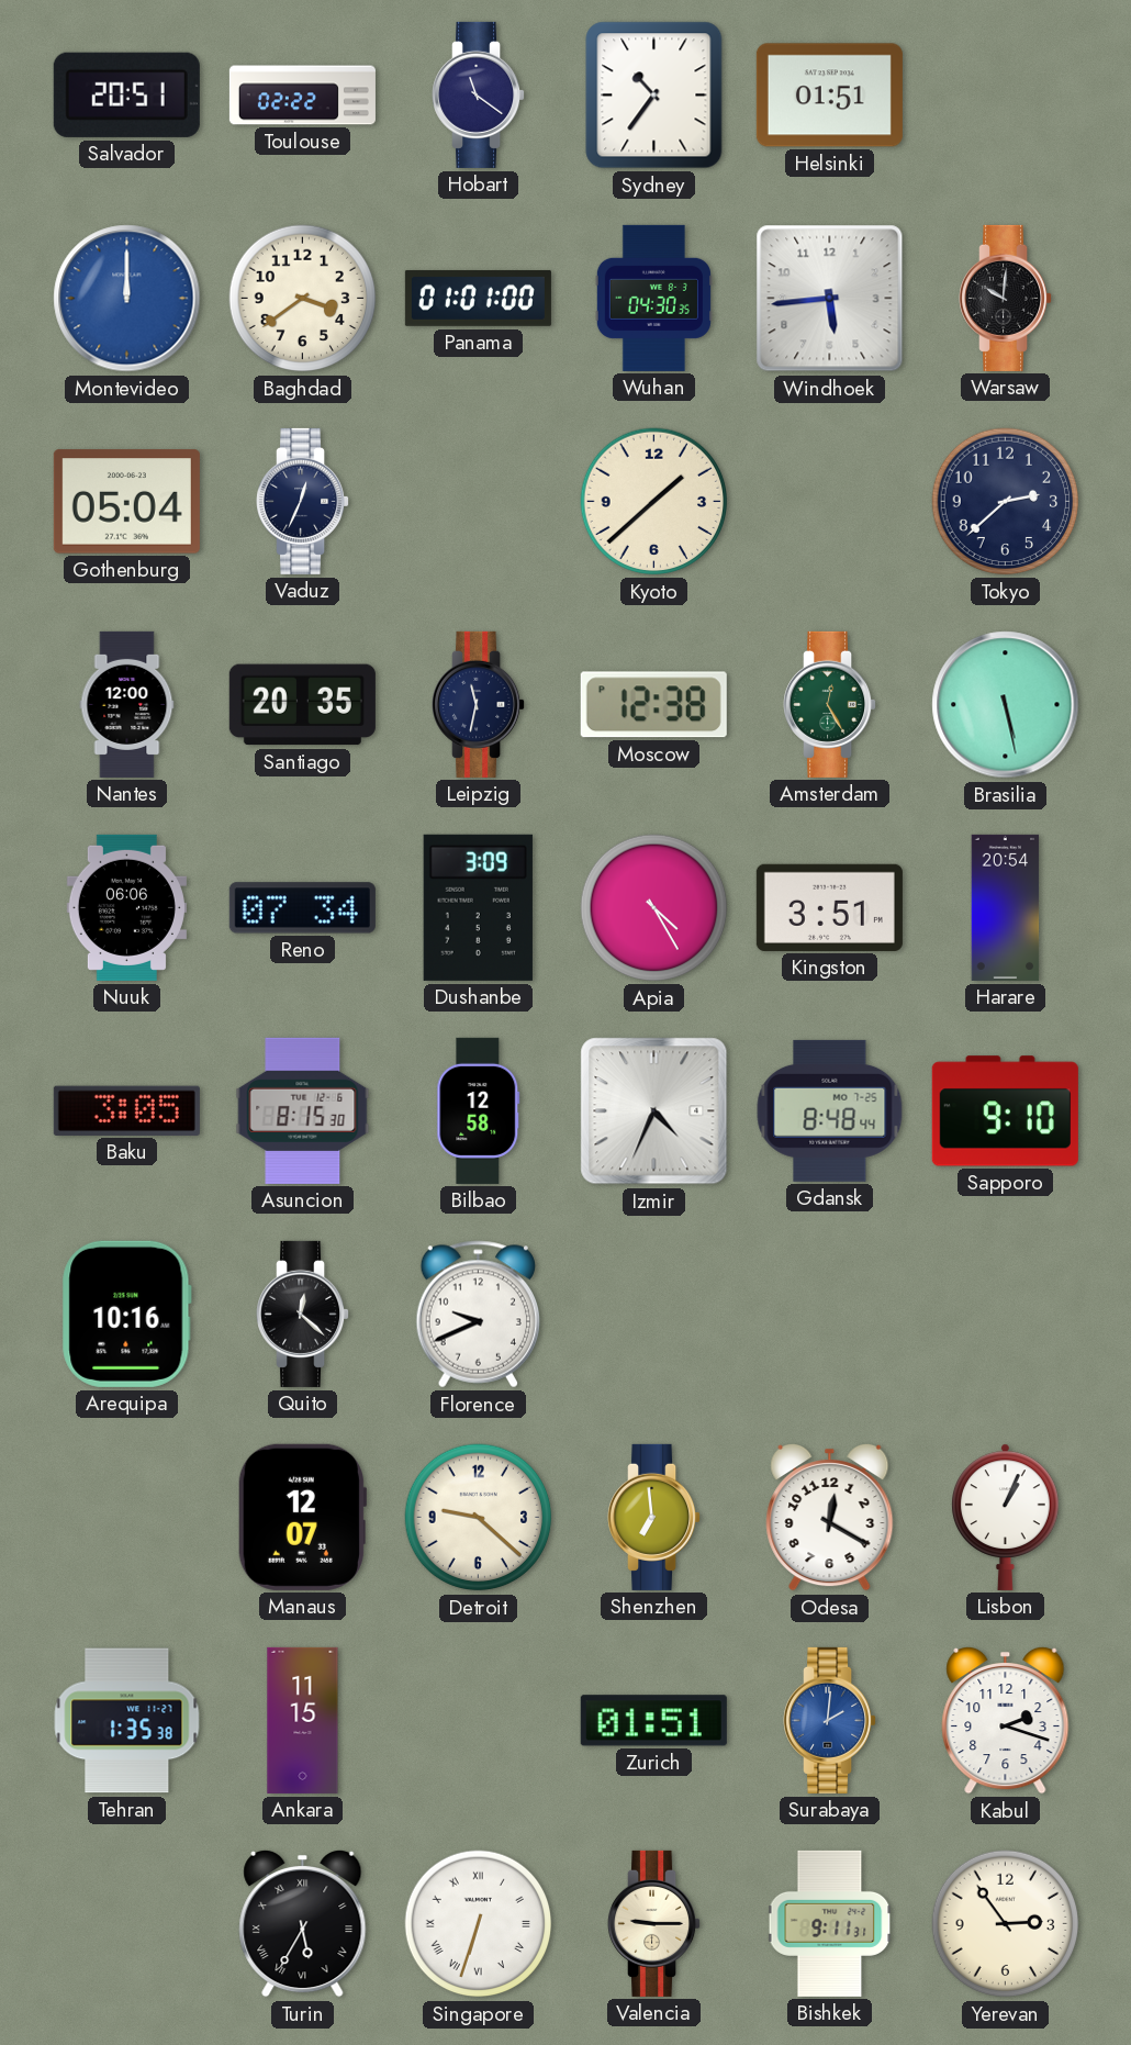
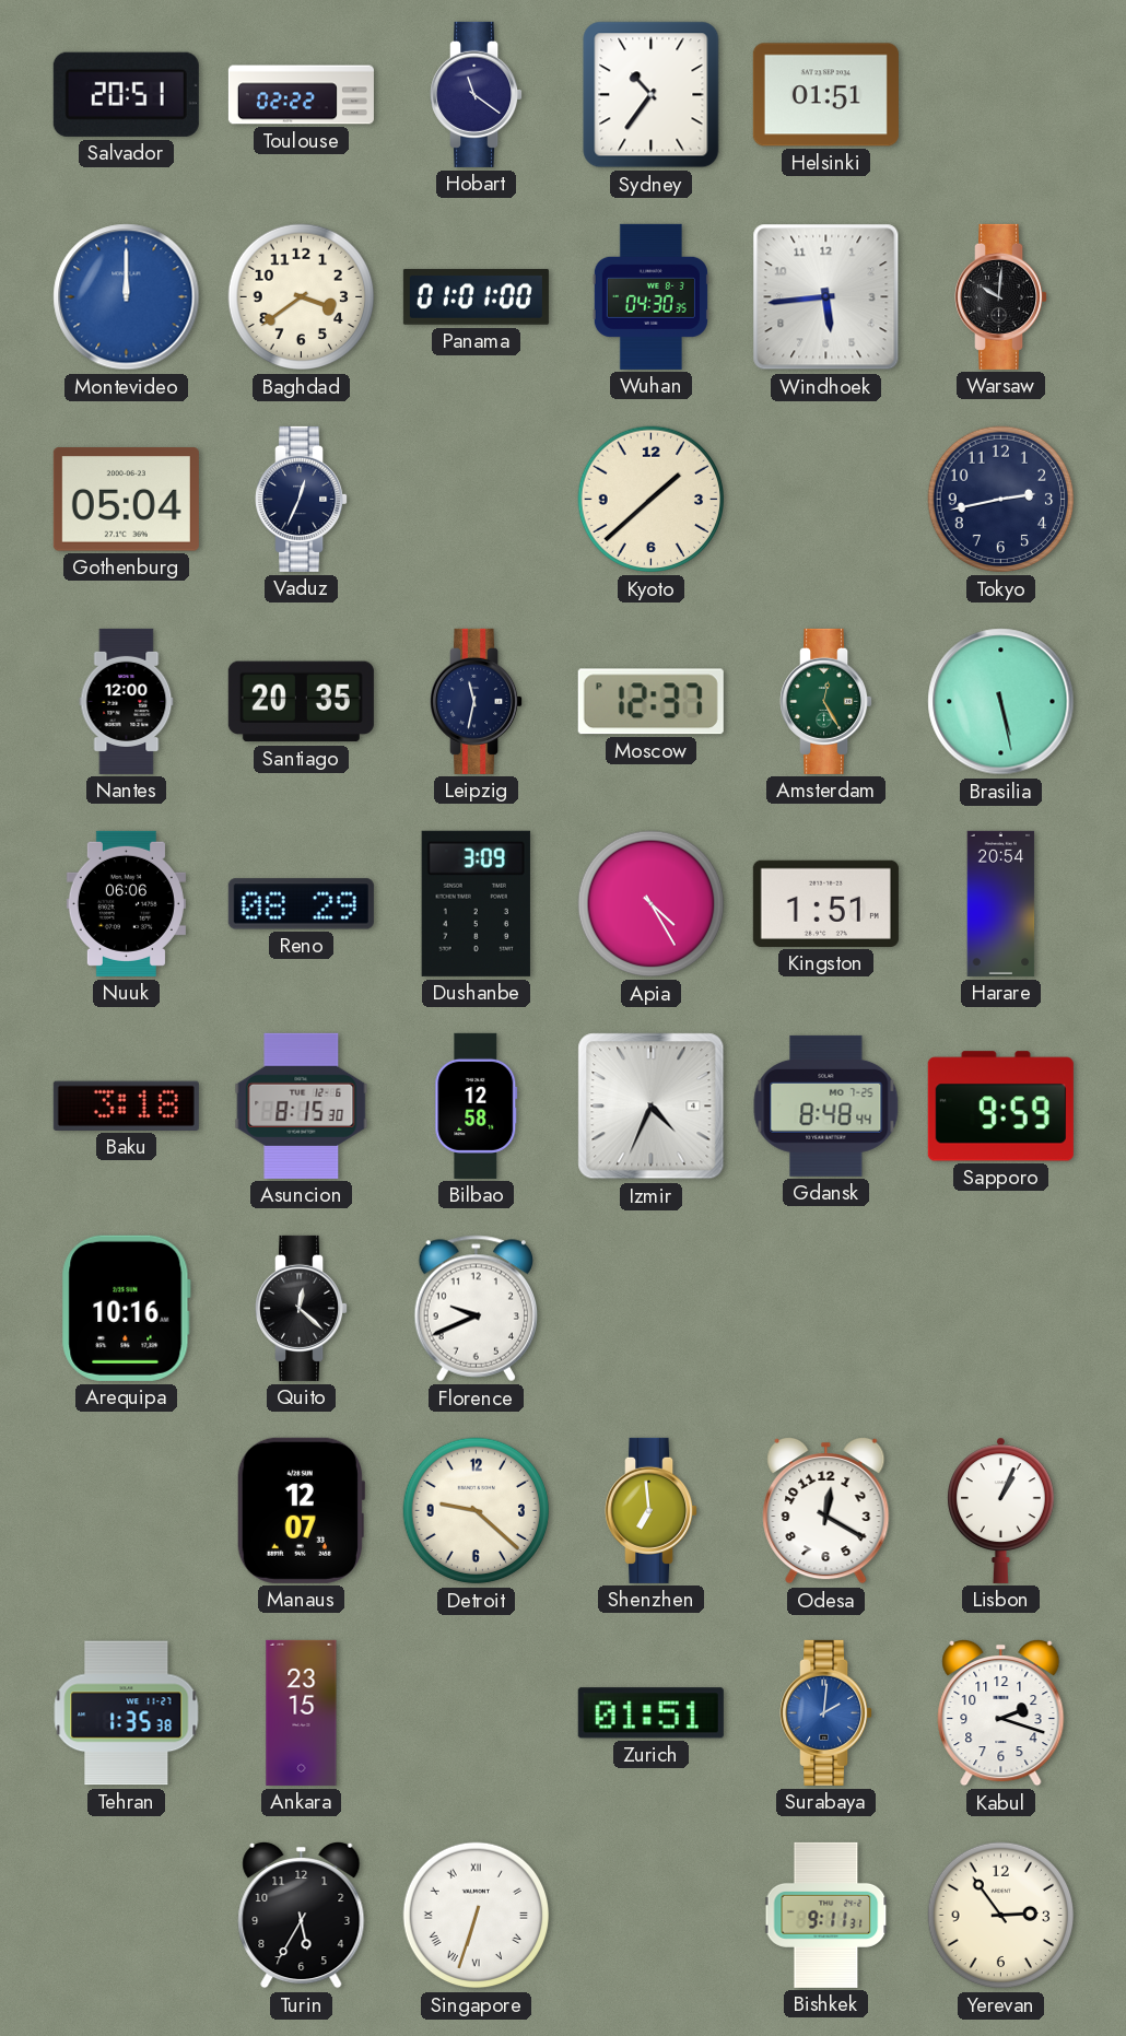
Tokyo: 2:38 -> 2:43
Moscow: 12:38 -> 12:37
Reno: 07:34 -> 08:29
Kingston: 3:51 -> 1:51
Baku: 3:05 -> 3:18
Sapporo: 9:10 -> 9:59
Ankara: 11:15 -> 23:15
Turin numerals: Roman -> Arabic
Valencia: 9:15 -> none
